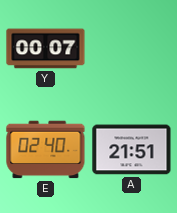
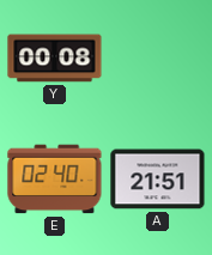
Y: 00:07 -> 00:08
